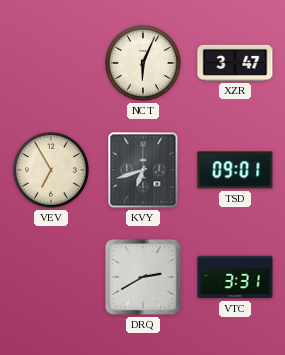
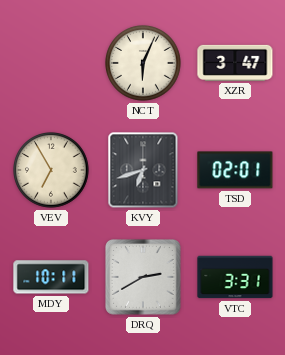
TSD: 09:01 -> 02:01
MDY: none -> 10:11
